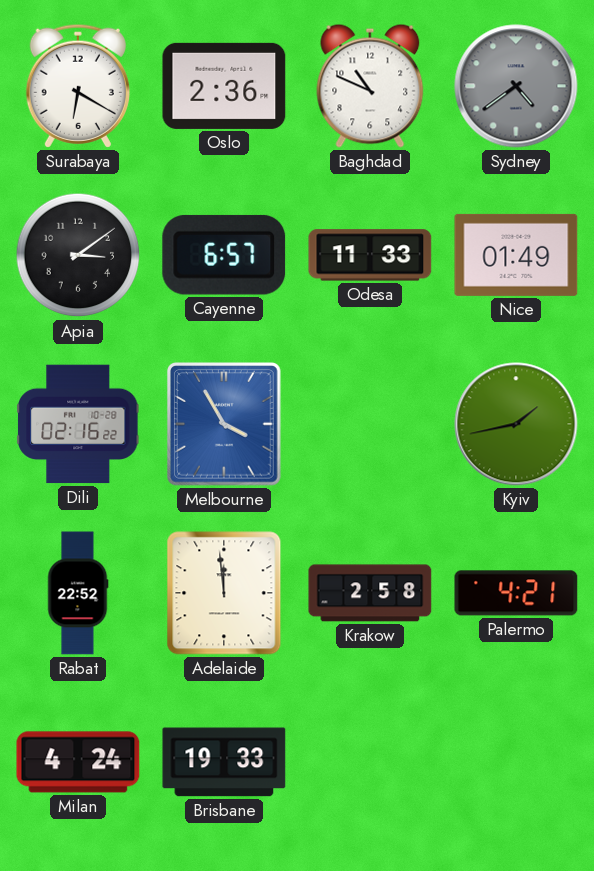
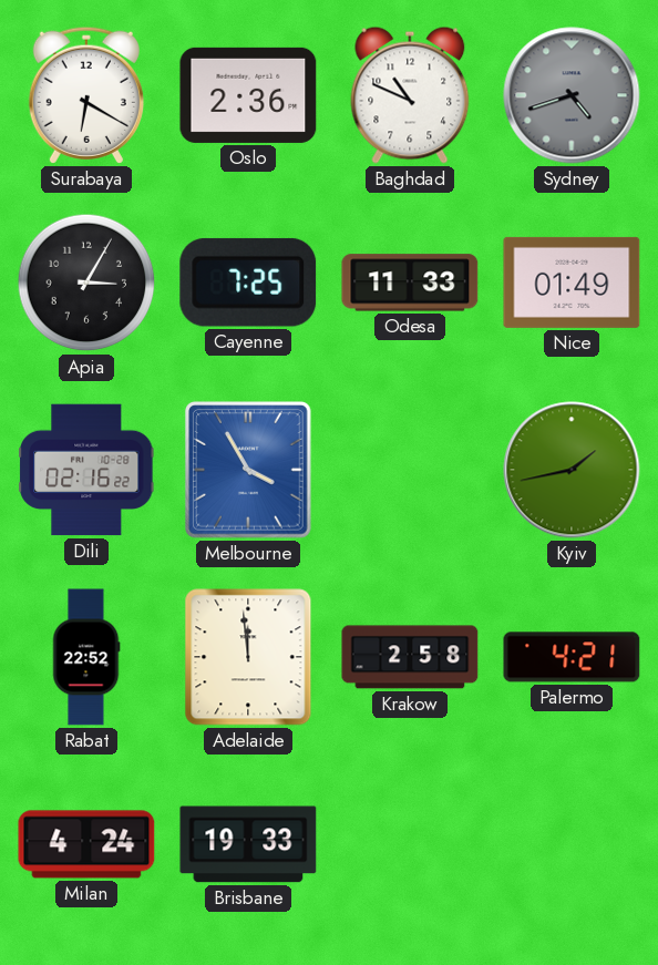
Sydney: 4:39 -> 4:42
Apia: 3:09 -> 3:05
Cayenne: 6:57 -> 7:25
